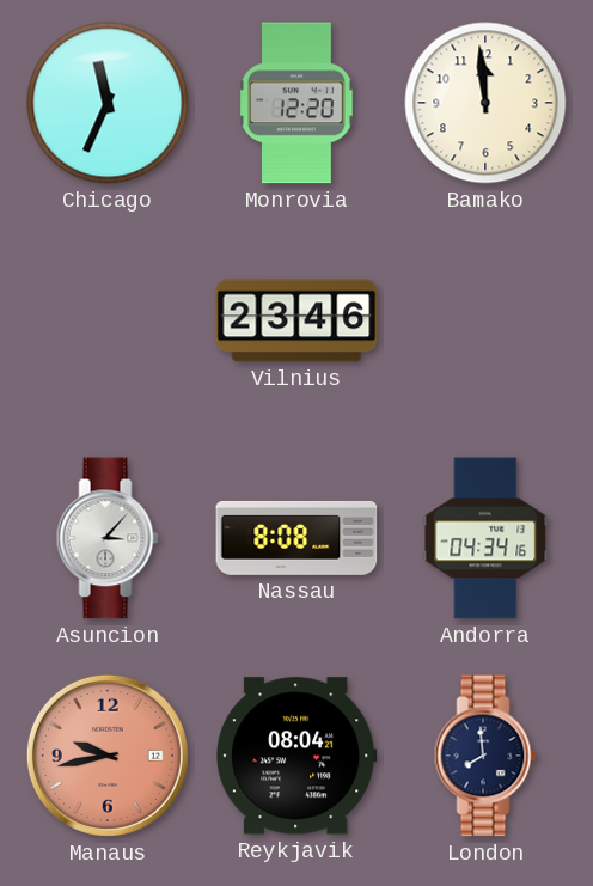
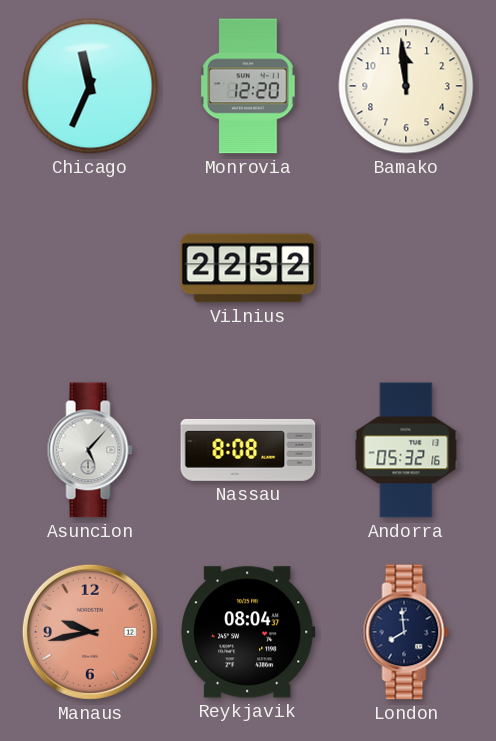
Vilnius: 23:46 -> 22:52
Asuncion: 3:07 -> 5:07
Andorra: 04:34 -> 05:32
Reykjavik: 08:04:21 -> 08:04:37
